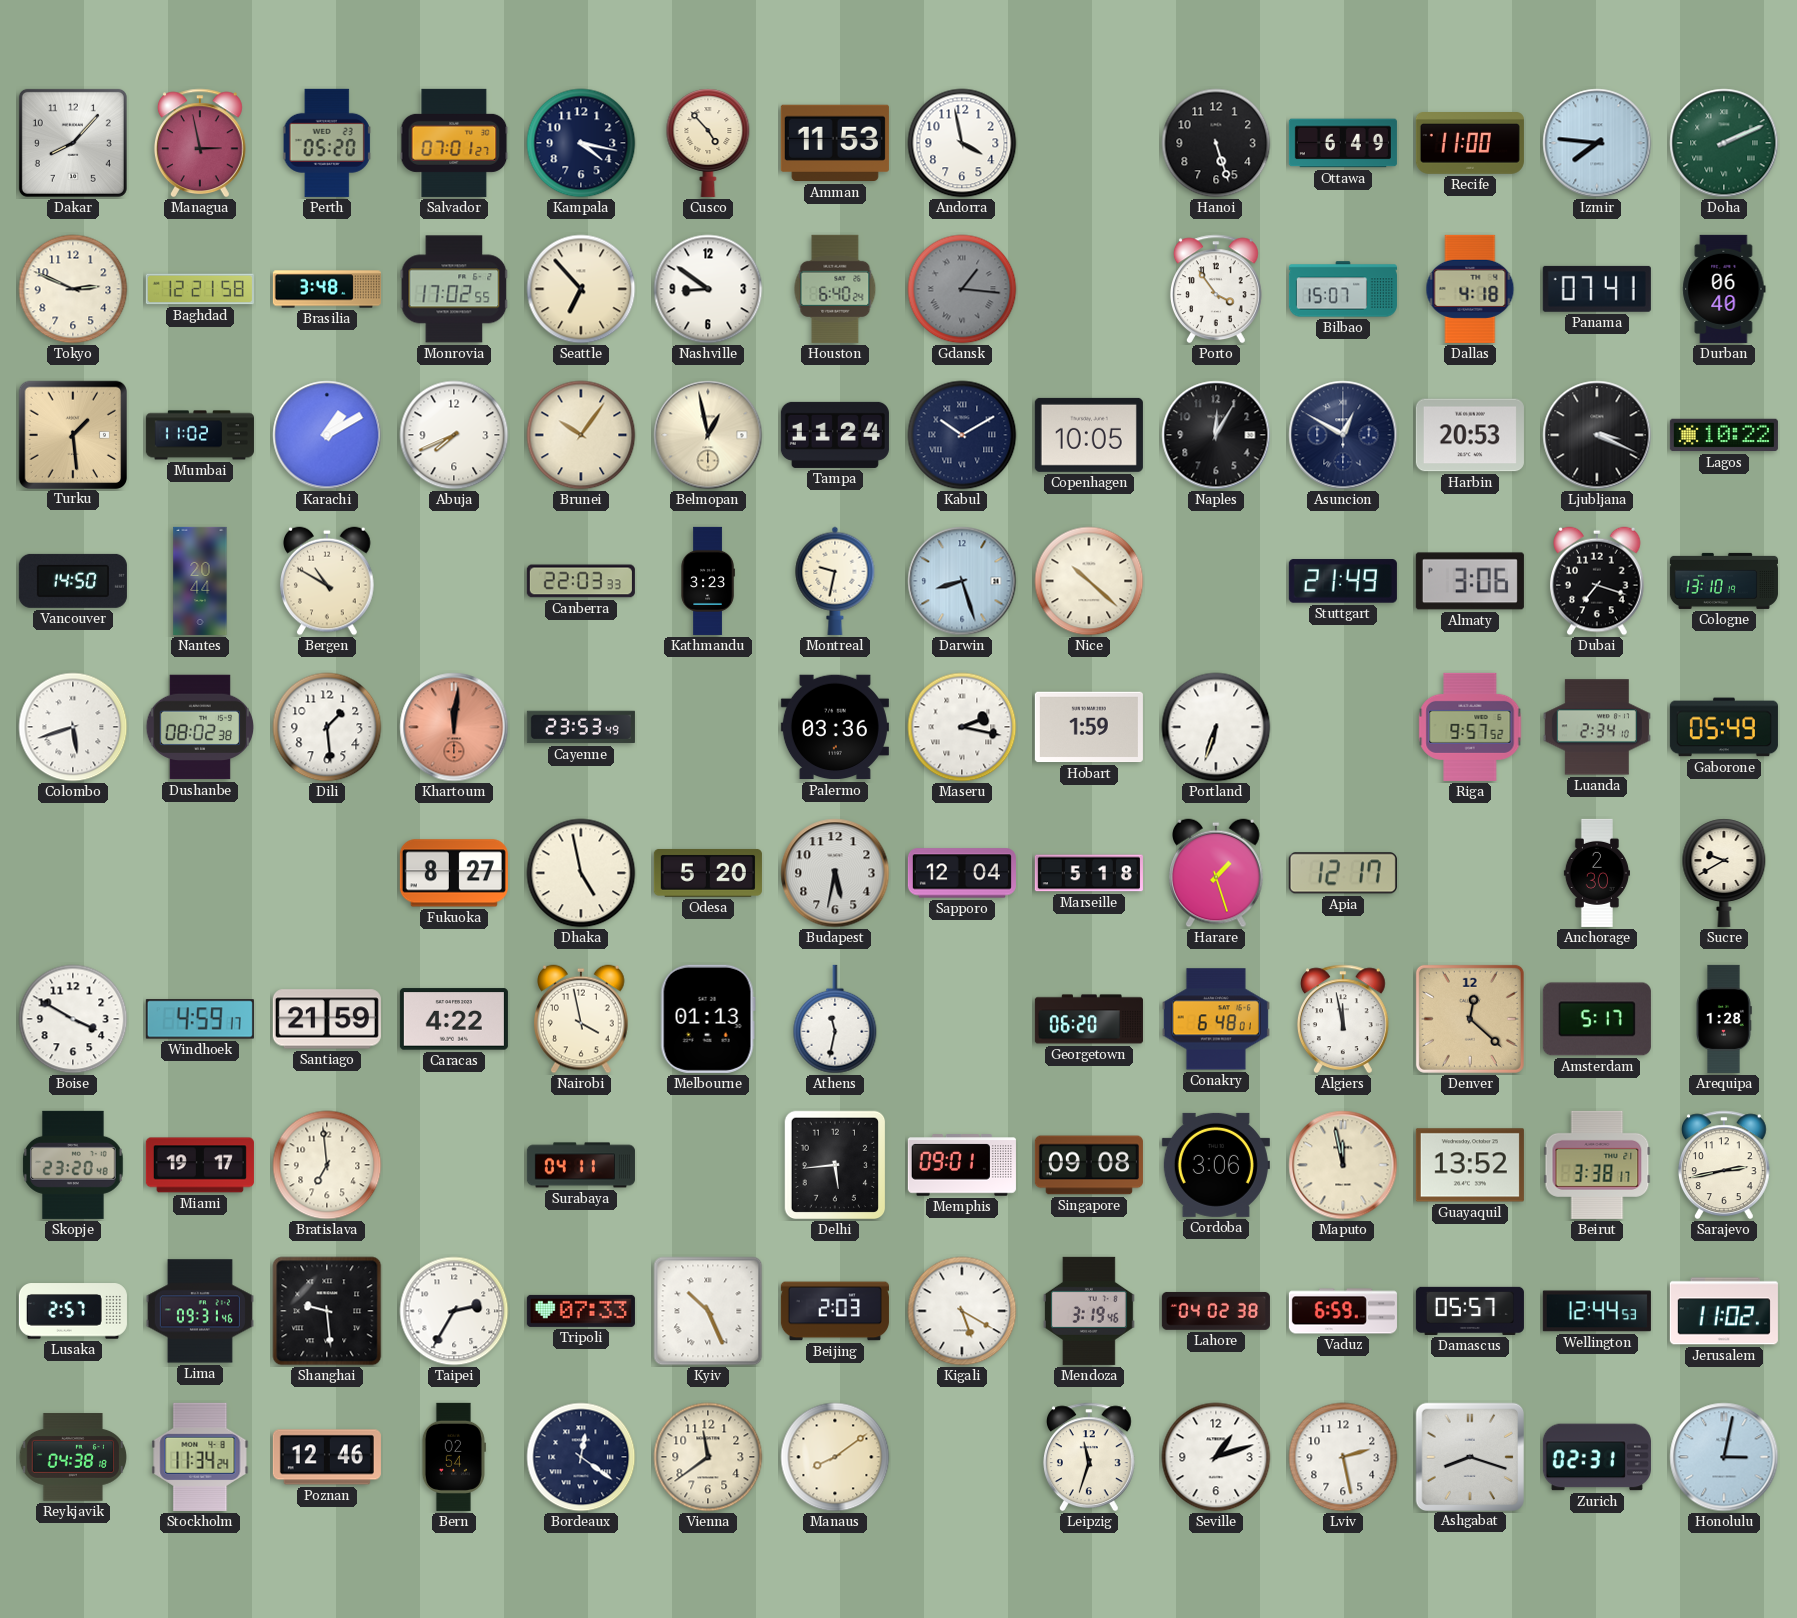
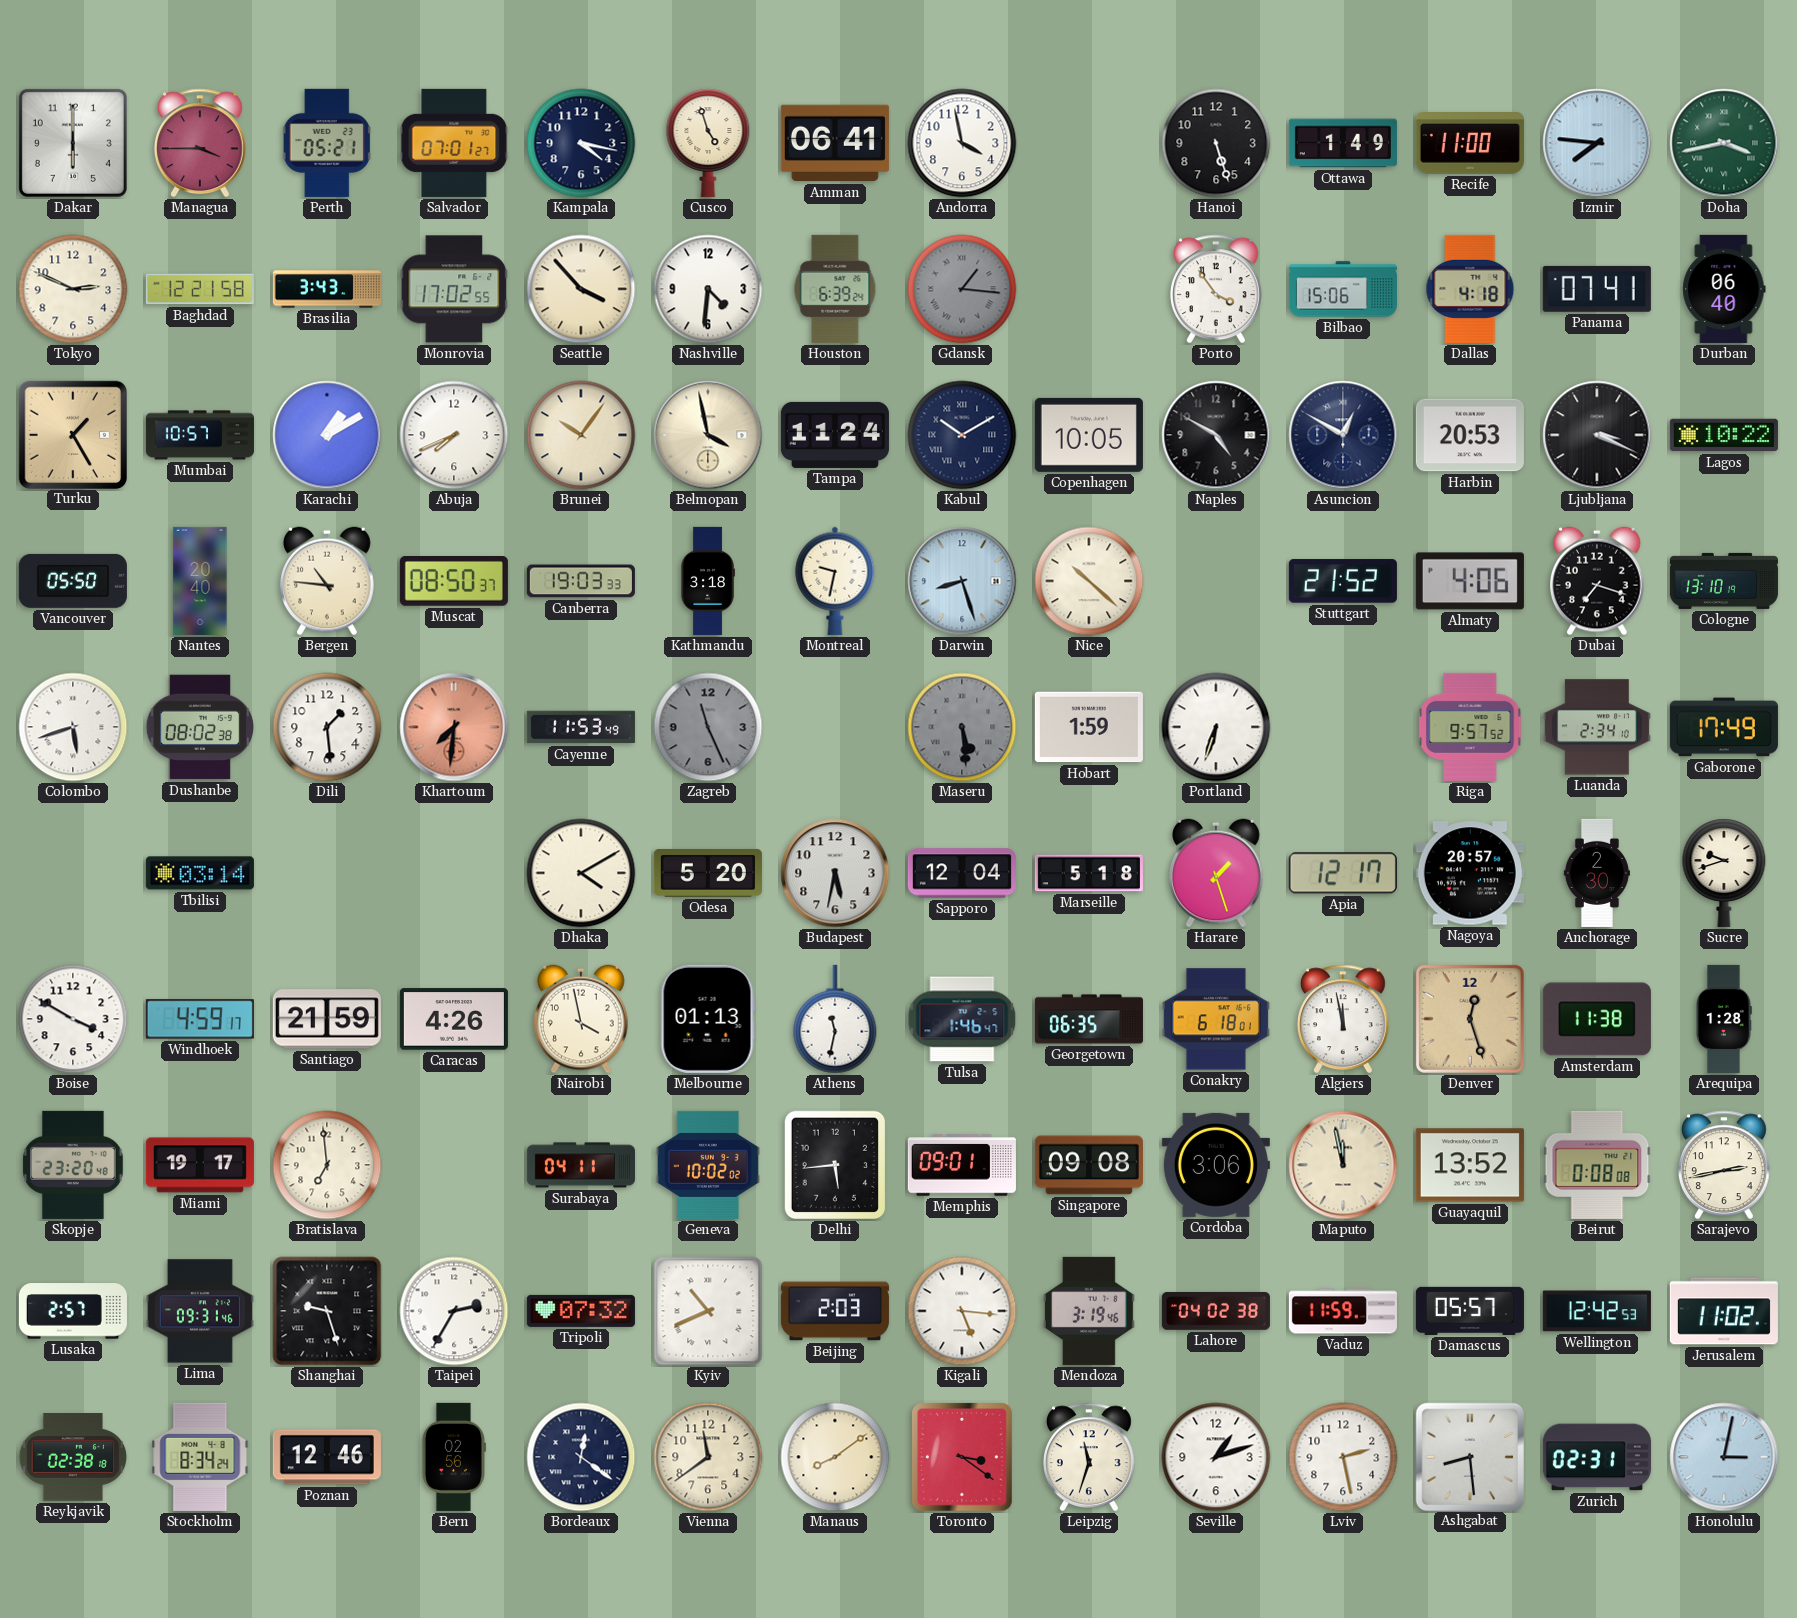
Dakar: 8:07 -> 6:00
Managua: 2:58 -> 3:45
Perth: 05:20 -> 05:21
Cusco: 4:53 -> 4:57
Amman: 11:53 -> 06:41
Ottawa: 6:49 -> 1:49
Doha: 2:11 -> 3:43
Brasilia: 3:48 -> 3:43
Seattle: 6:53 -> 3:53
Nashville: 8:51 -> 4:31
Houston: 6:40 -> 6:39
Bilbao: 15:07 -> 15:06
Turku: 1:29 -> 1:25
Mumbai: 11:02 -> 10:57
Belmopan: 12:58 -> 3:58
Naples: 12:05 -> 4:50
Vancouver: 14:50 -> 05:50
Nantes: 20:44 -> 20:40
Bergen: 10:50 -> 10:46
Muscat: none -> 08:50
Canberra: 22:03 -> 19:03
Kathmandu: 3:23 -> 3:18
Stuttgart: 21:49 -> 21:52
Almaty: 3:06 -> 4:06
Khartoum: 12:01 -> 7:31
Cayenne: 23:53 -> 11:53
Zagreb: none -> 11:26
Palermo: 03:36 -> none
Maseru: 2:17 -> 5:29
Maseru dial: white -> grey
Gaborone: 05:49 -> 17:49
Tbilisi: none -> 03:14
Fukuoka: 8:27 -> none
Dhaka: 4:58 -> 4:10
Nagoya: none -> 20:57
Sucre: 9:40 -> 9:42
Caracas: 4:22 -> 4:26
Tulsa: none -> 1:46
Georgetown: 06:20 -> 06:35
Conakry: 6:48 -> 6:18
Denver: 12:22 -> 12:27
Amsterdam: 5:17 -> 11:38
Geneva: none -> 10:02
Beirut: 3:38 -> 0:08
Shanghai: 9:29 -> 9:27
Tripoli: 07:33 -> 07:32
Kyiv: 10:26 -> 10:41
Kigali: 5:20 -> 5:16
Vaduz: 6:59 -> 11:59
Wellington: 12:44 -> 12:42
Reykjavik: 04:38 -> 02:38
Stockholm: 11:34 -> 8:34
Bern: 02:54 -> 02:56
Toronto: none -> 3:21
Ashgabat: 8:18 -> 8:29
